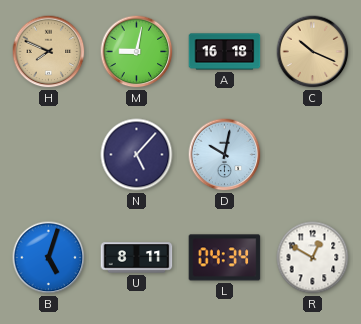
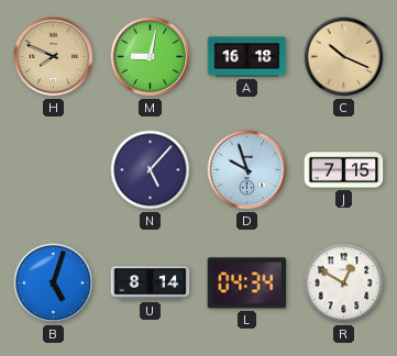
D: 10:02 -> 9:57
J: none -> 7:15
U: 8:11 -> 8:14
